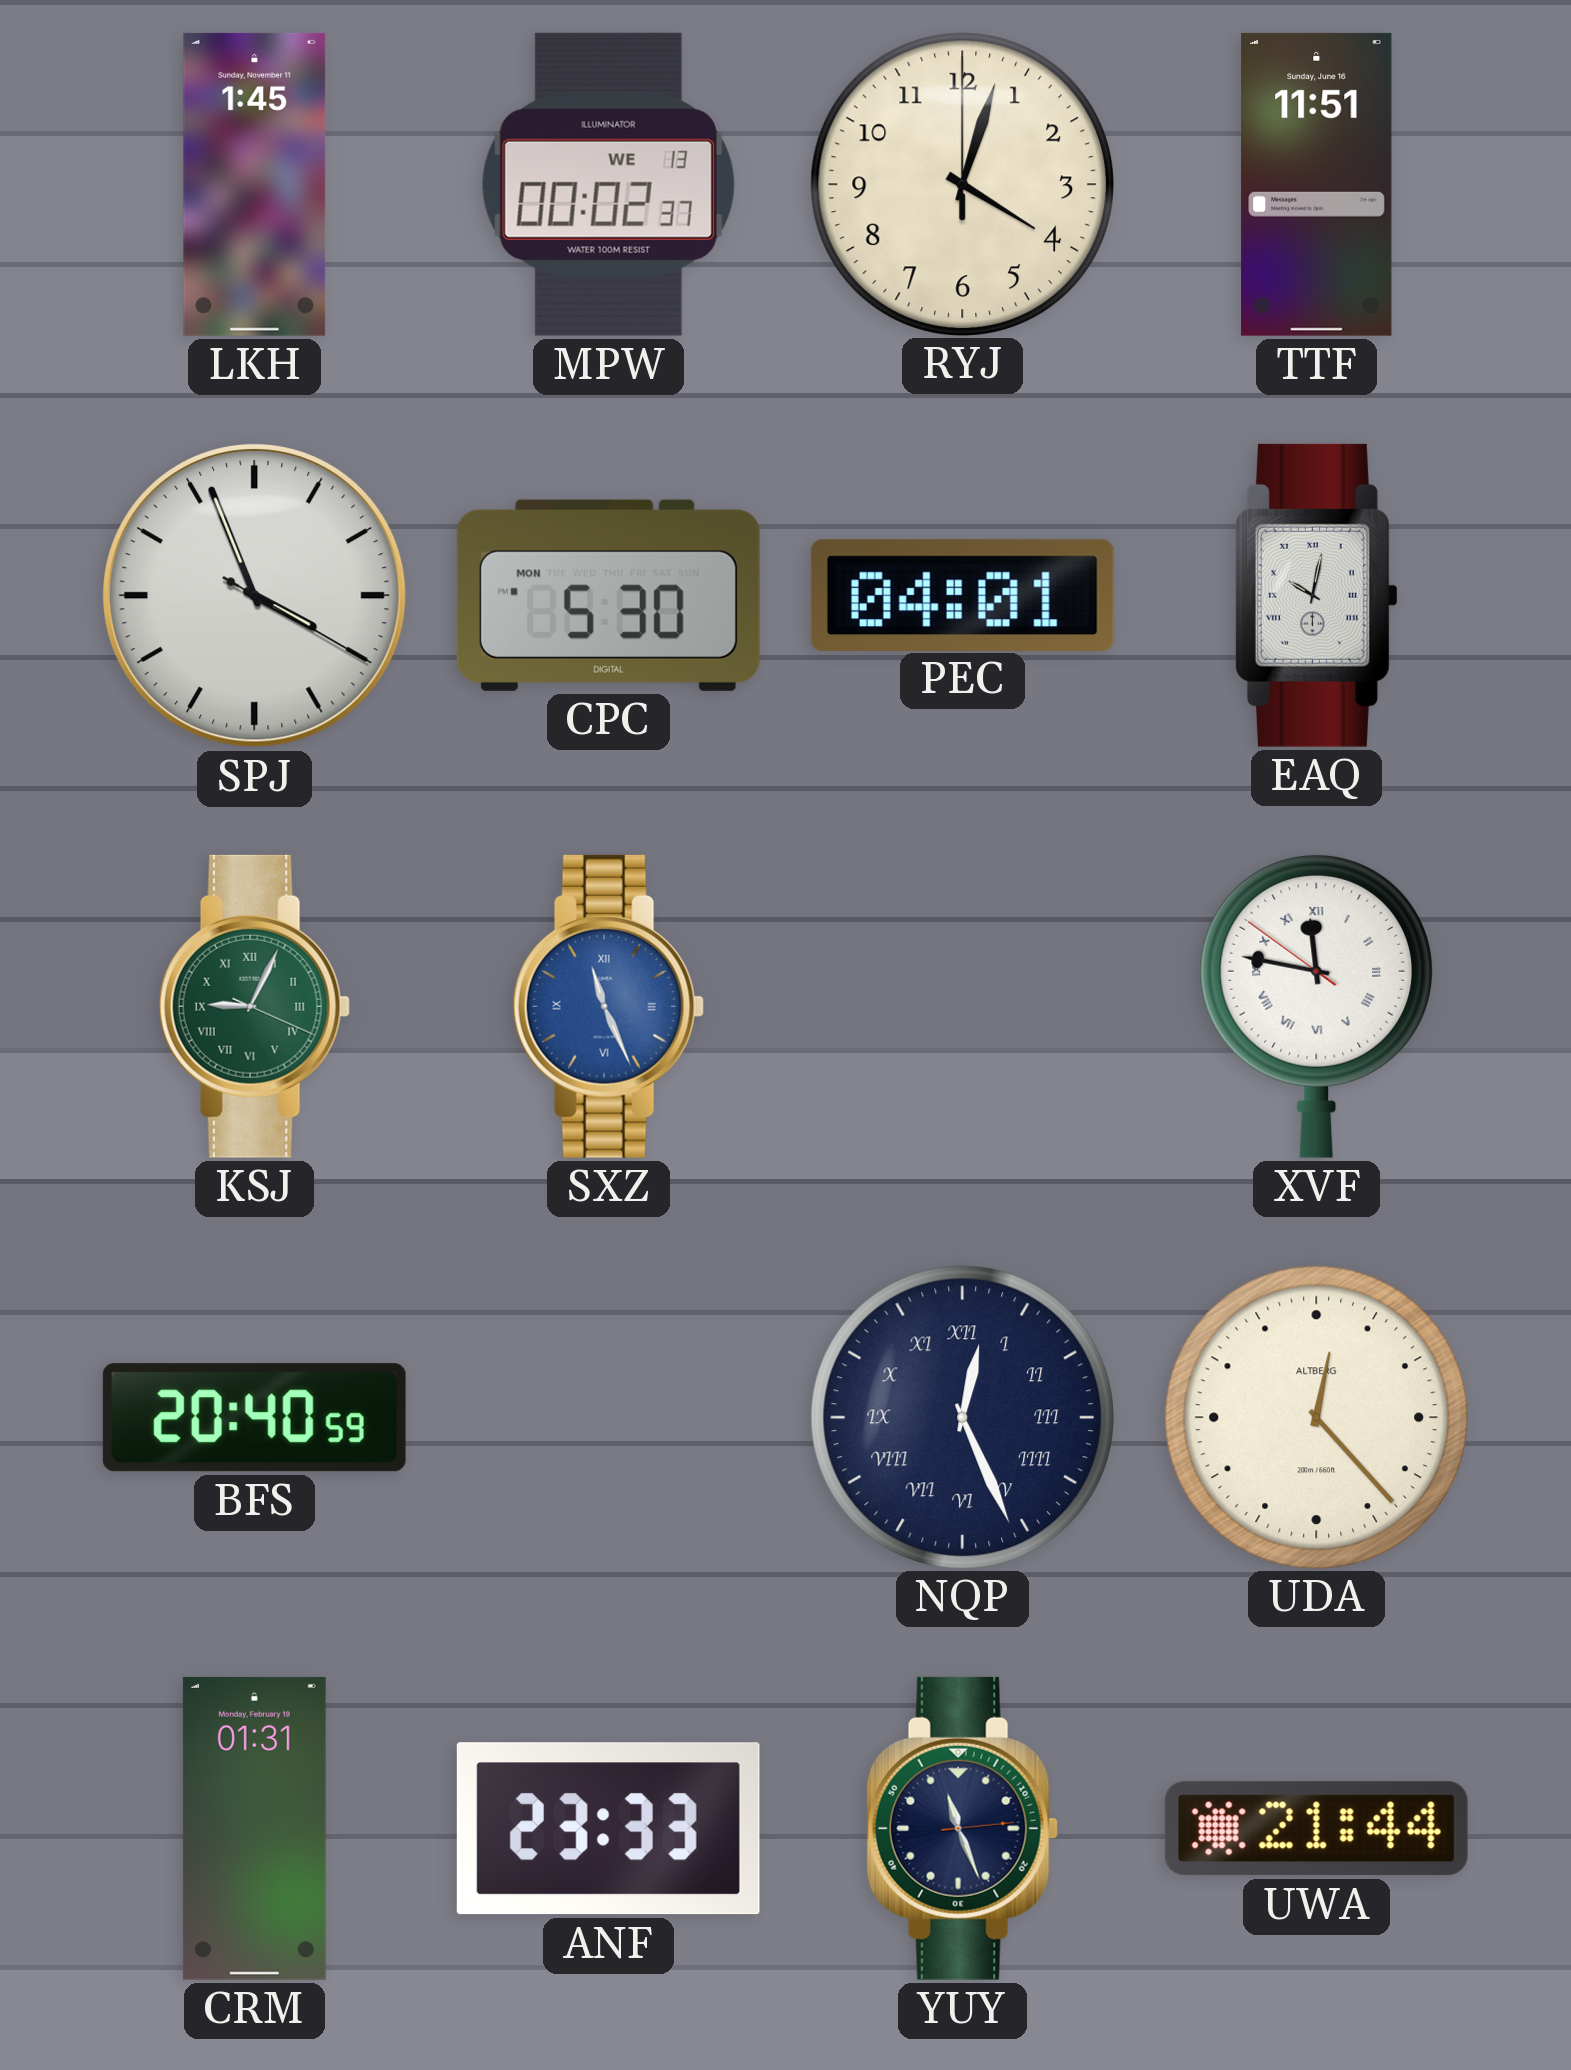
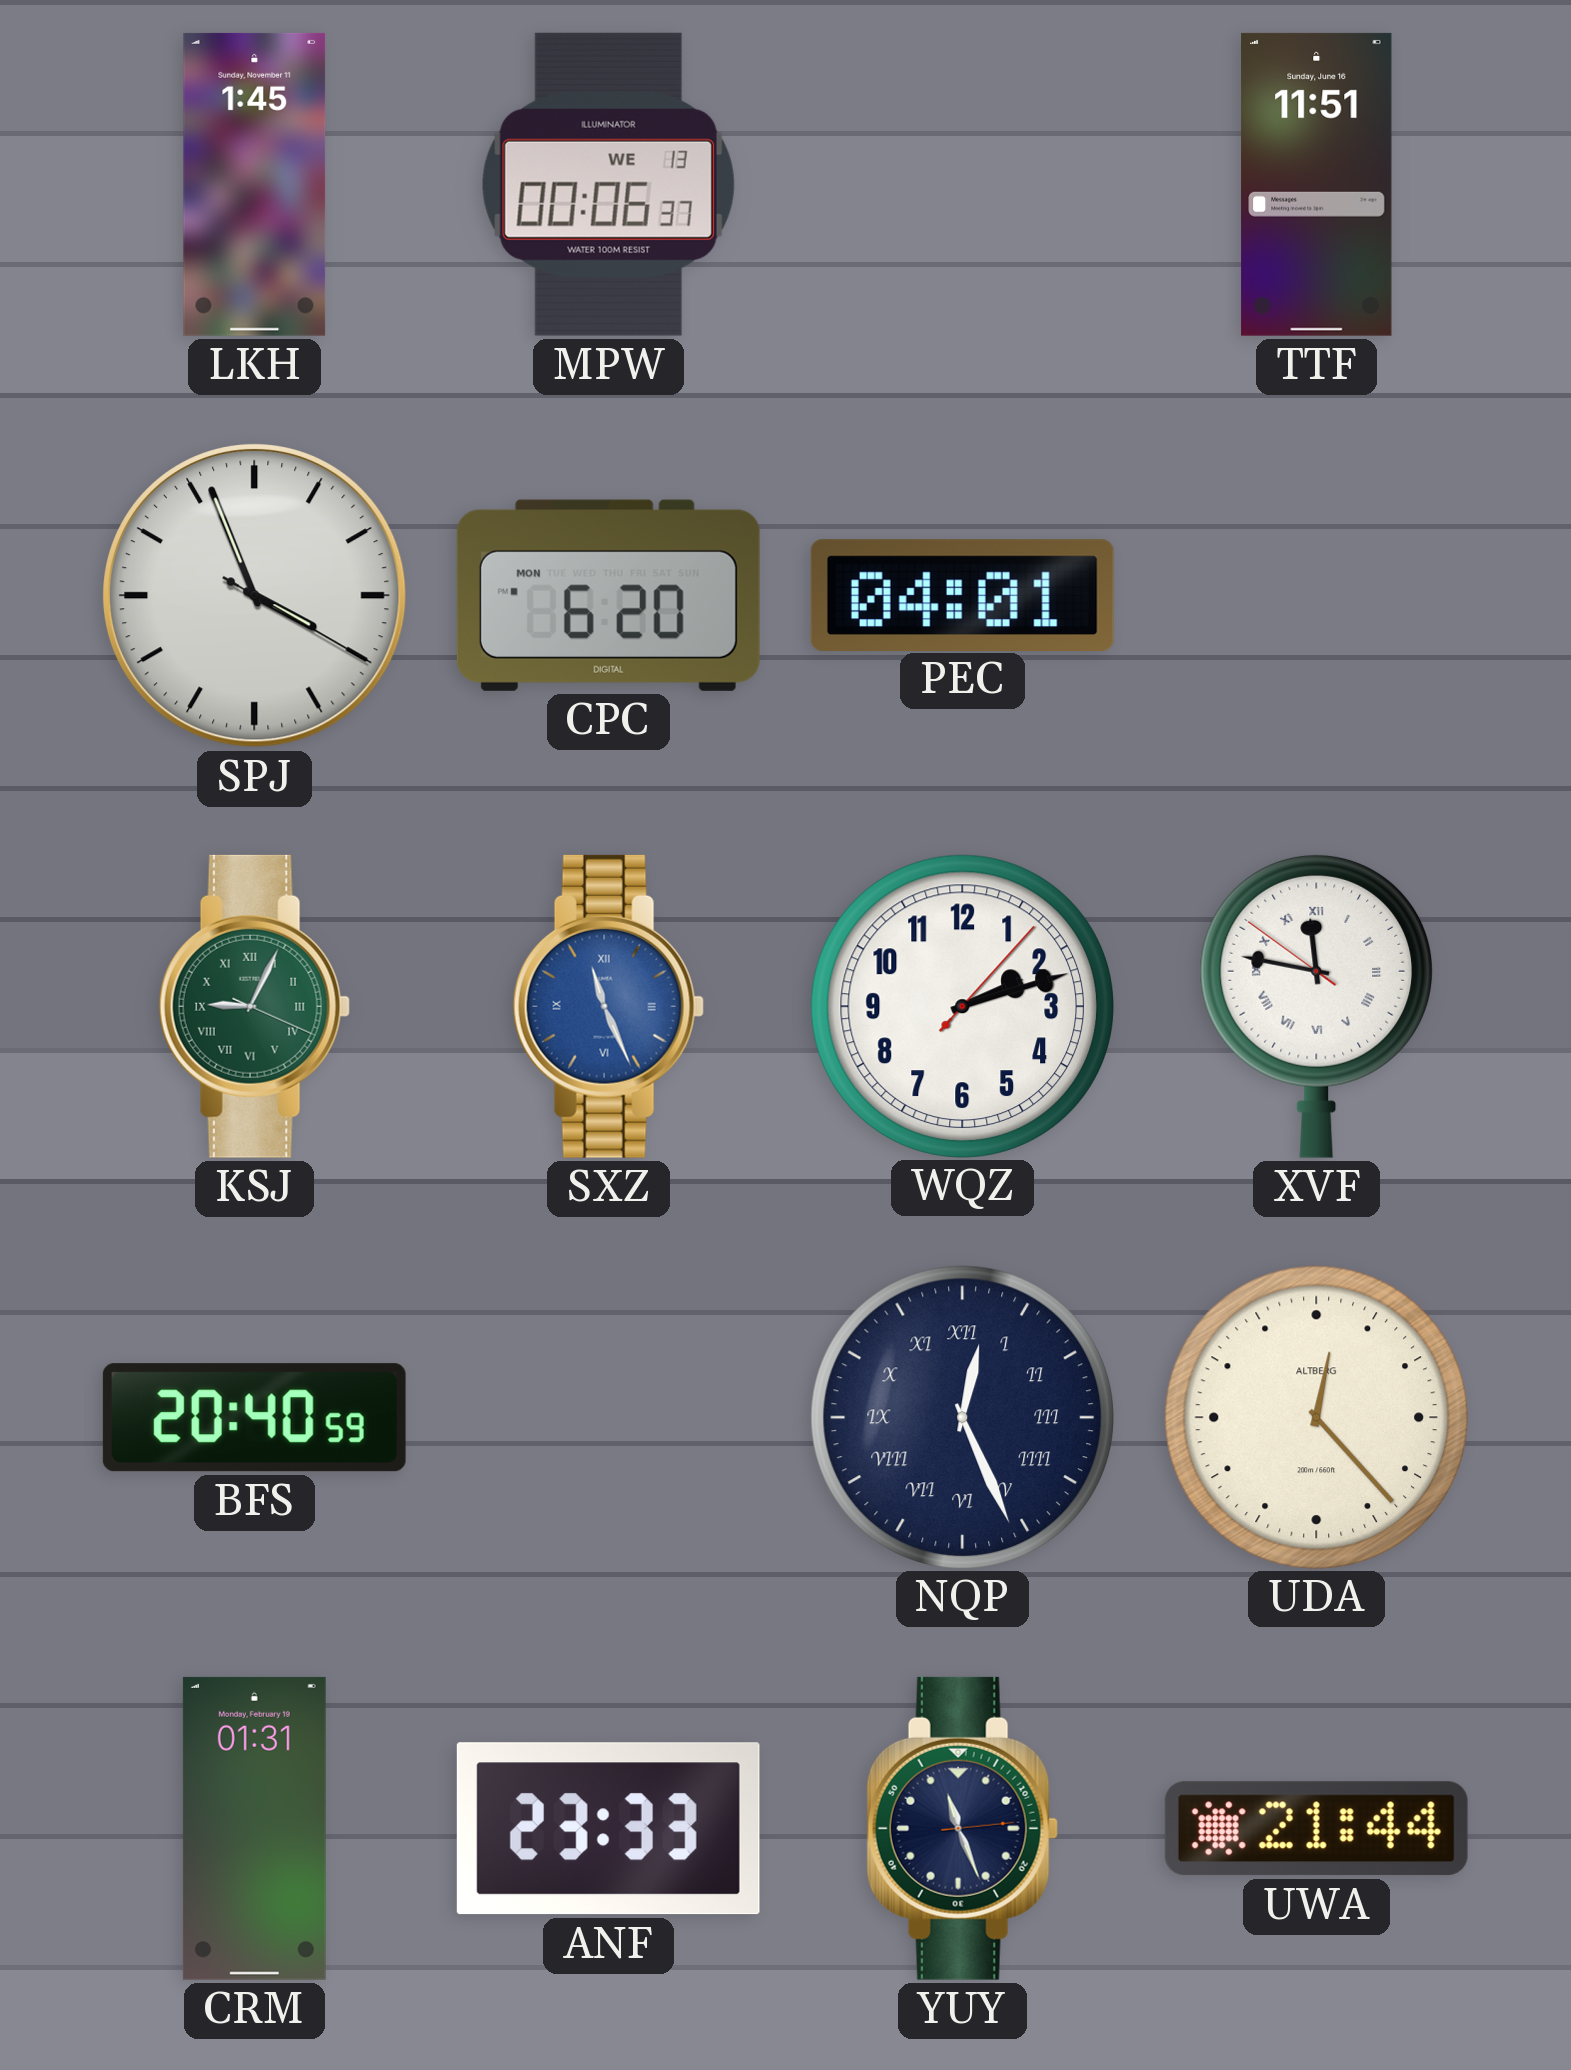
MPW: 00:02 -> 00:06
RYJ: 4:03 -> none
CPC: 5:30 -> 6:20
EAQ: 10:02 -> none
WQZ: none -> 2:12
